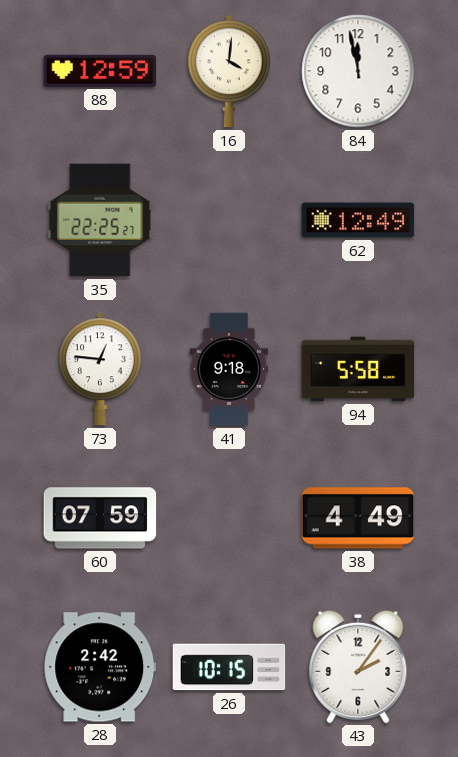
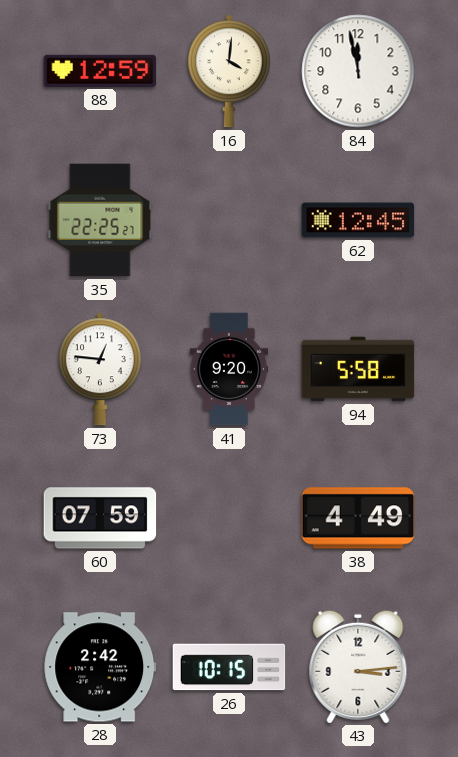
62: 12:49 -> 12:45
41: 9:18 -> 9:20
43: 2:06 -> 3:14
